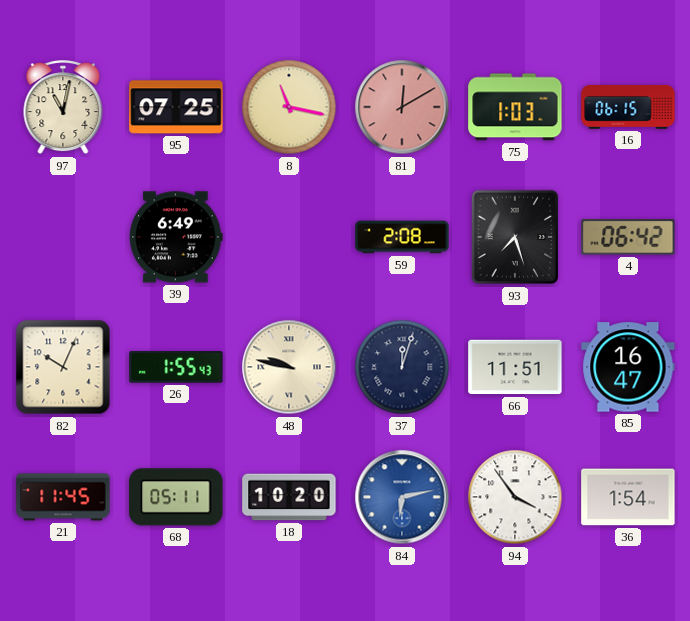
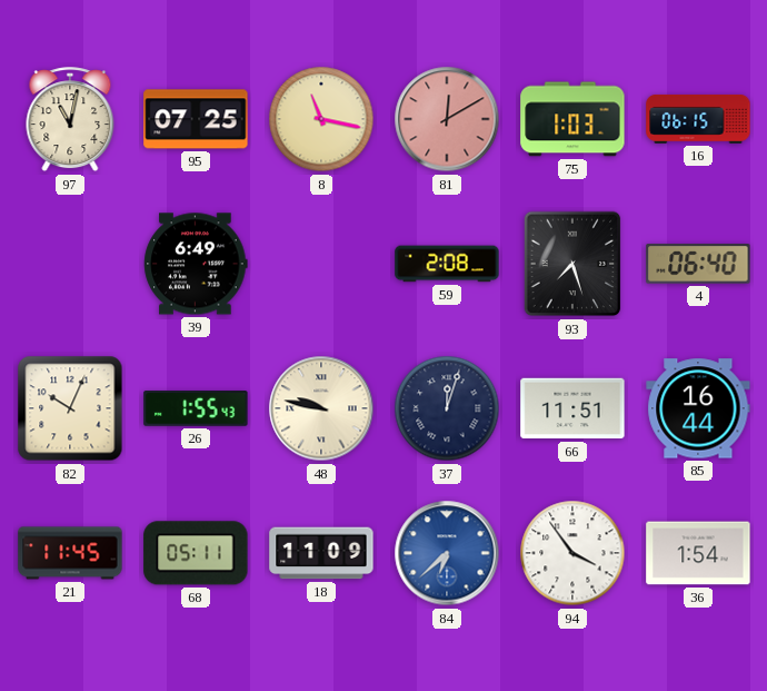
4: 06:42 -> 06:40
85: 16:47 -> 16:44
18: 10:20 -> 11:09
84: 6:13 -> 6:38
